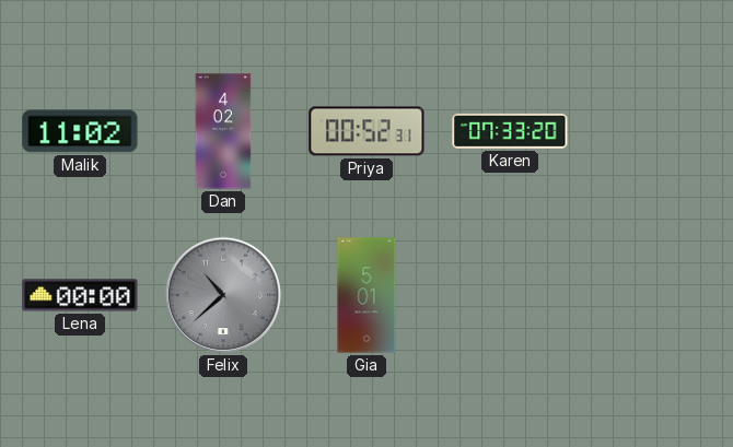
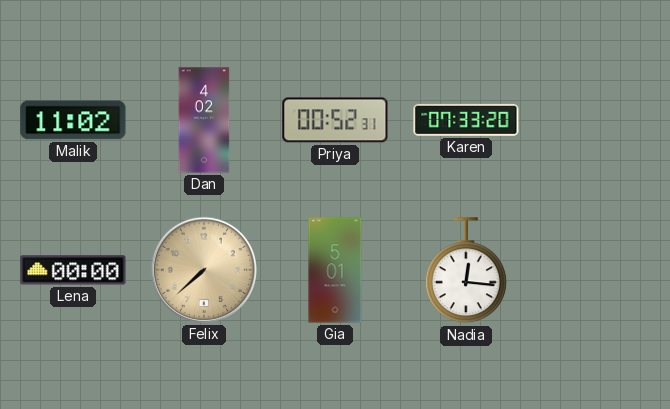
Felix: 10:38 -> 7:38
Felix dial: grey -> champagne
Nadia: none -> 12:16
